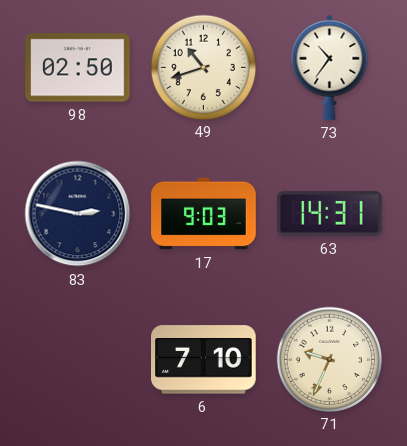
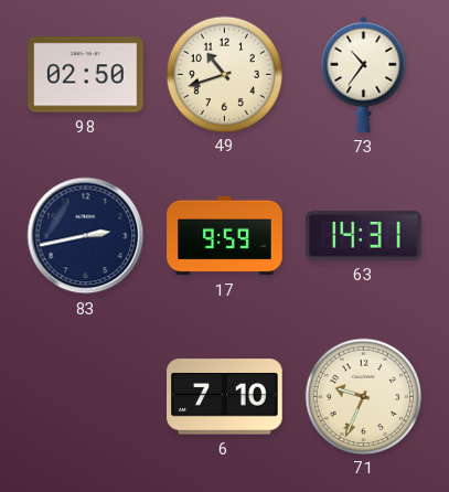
83: 2:47 -> 2:43
17: 9:03 -> 9:59
